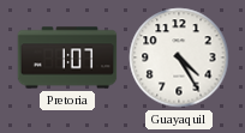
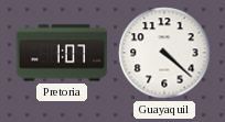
Guayaquil: 4:25 -> 4:22
